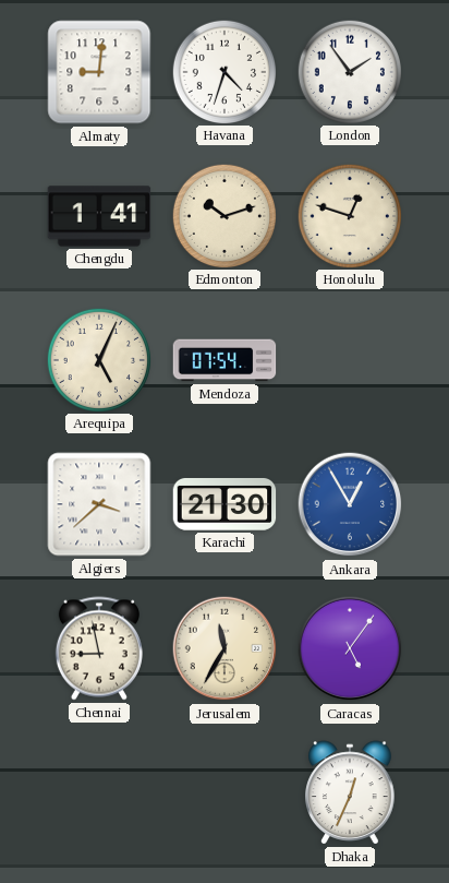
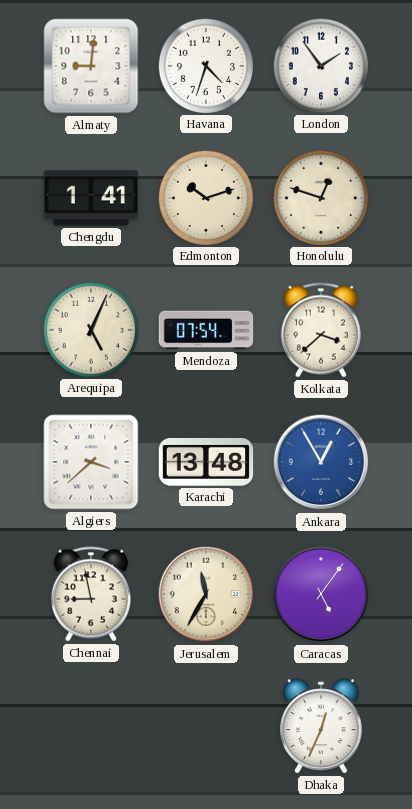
Kolkata: none -> 3:38
Karachi: 21:30 -> 13:48
